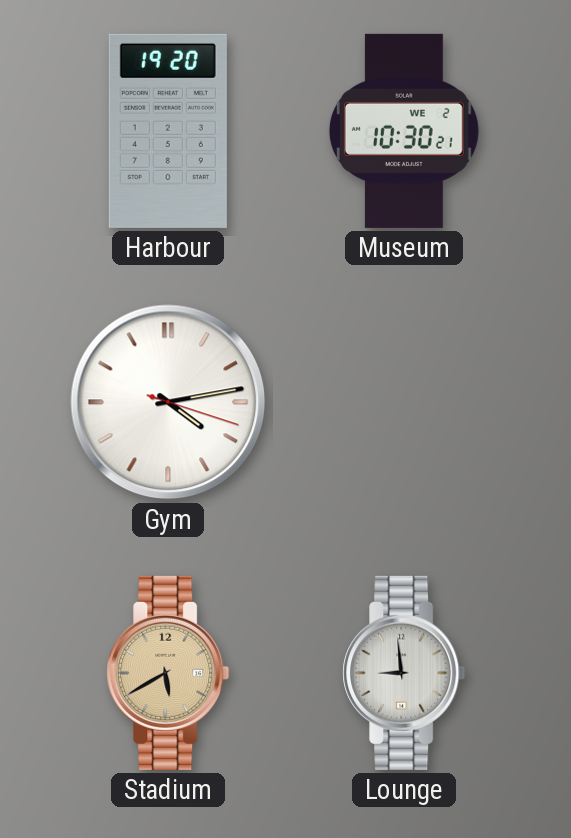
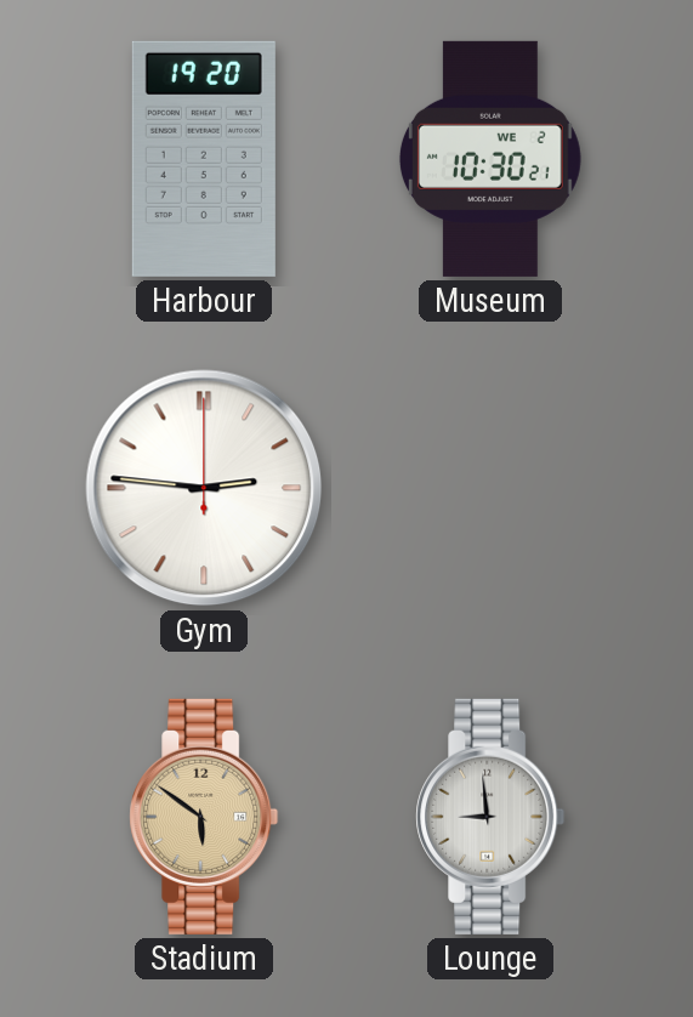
Gym: 4:13 -> 2:46
Stadium: 5:40 -> 5:51
